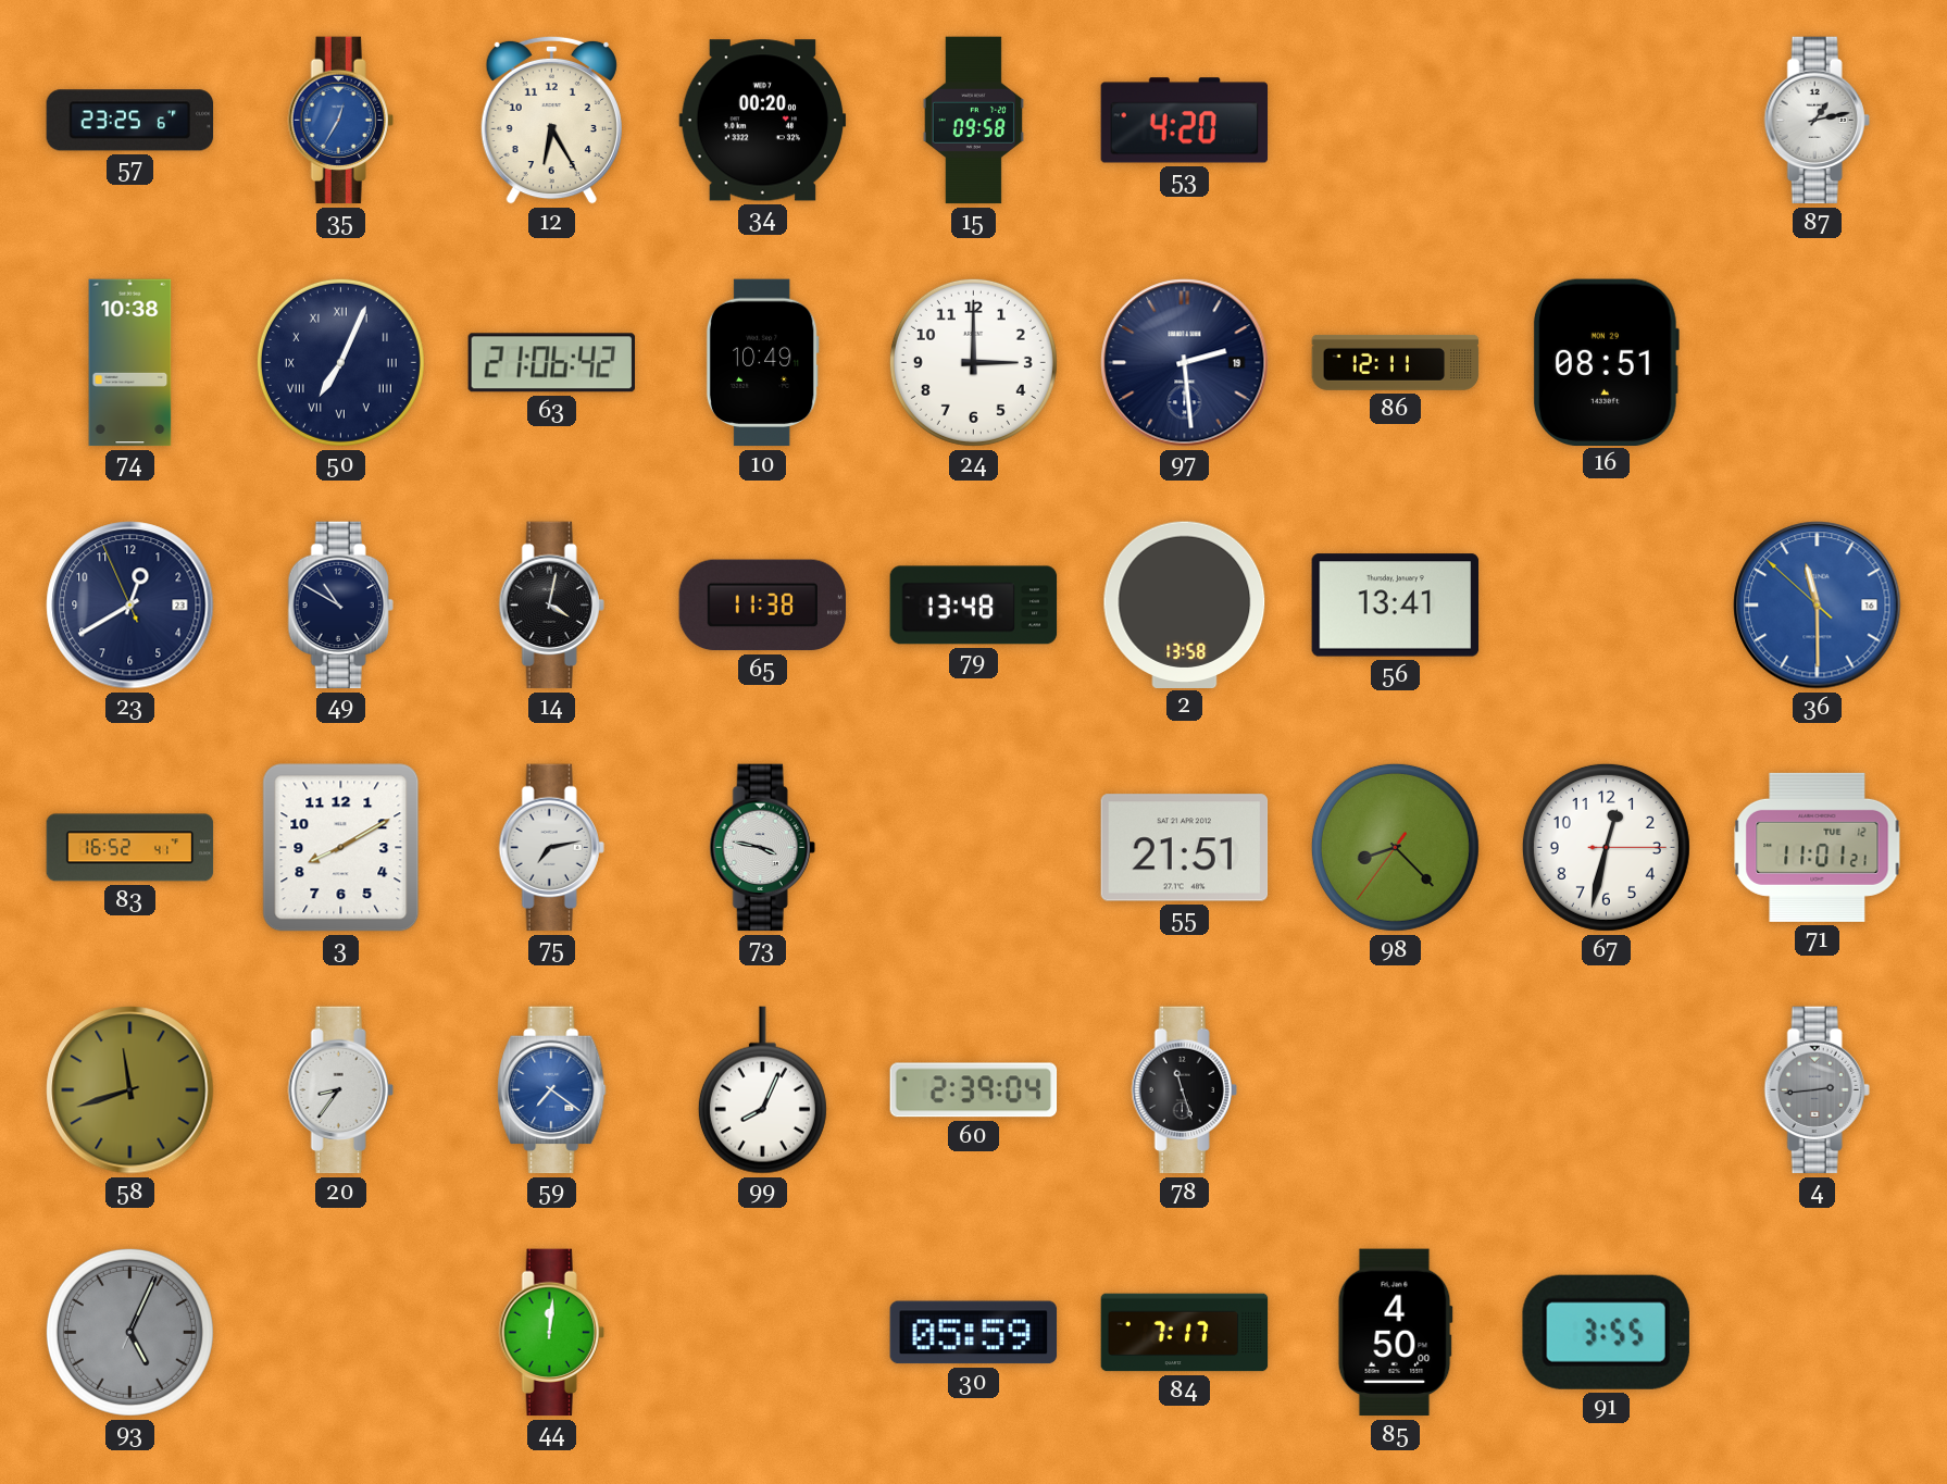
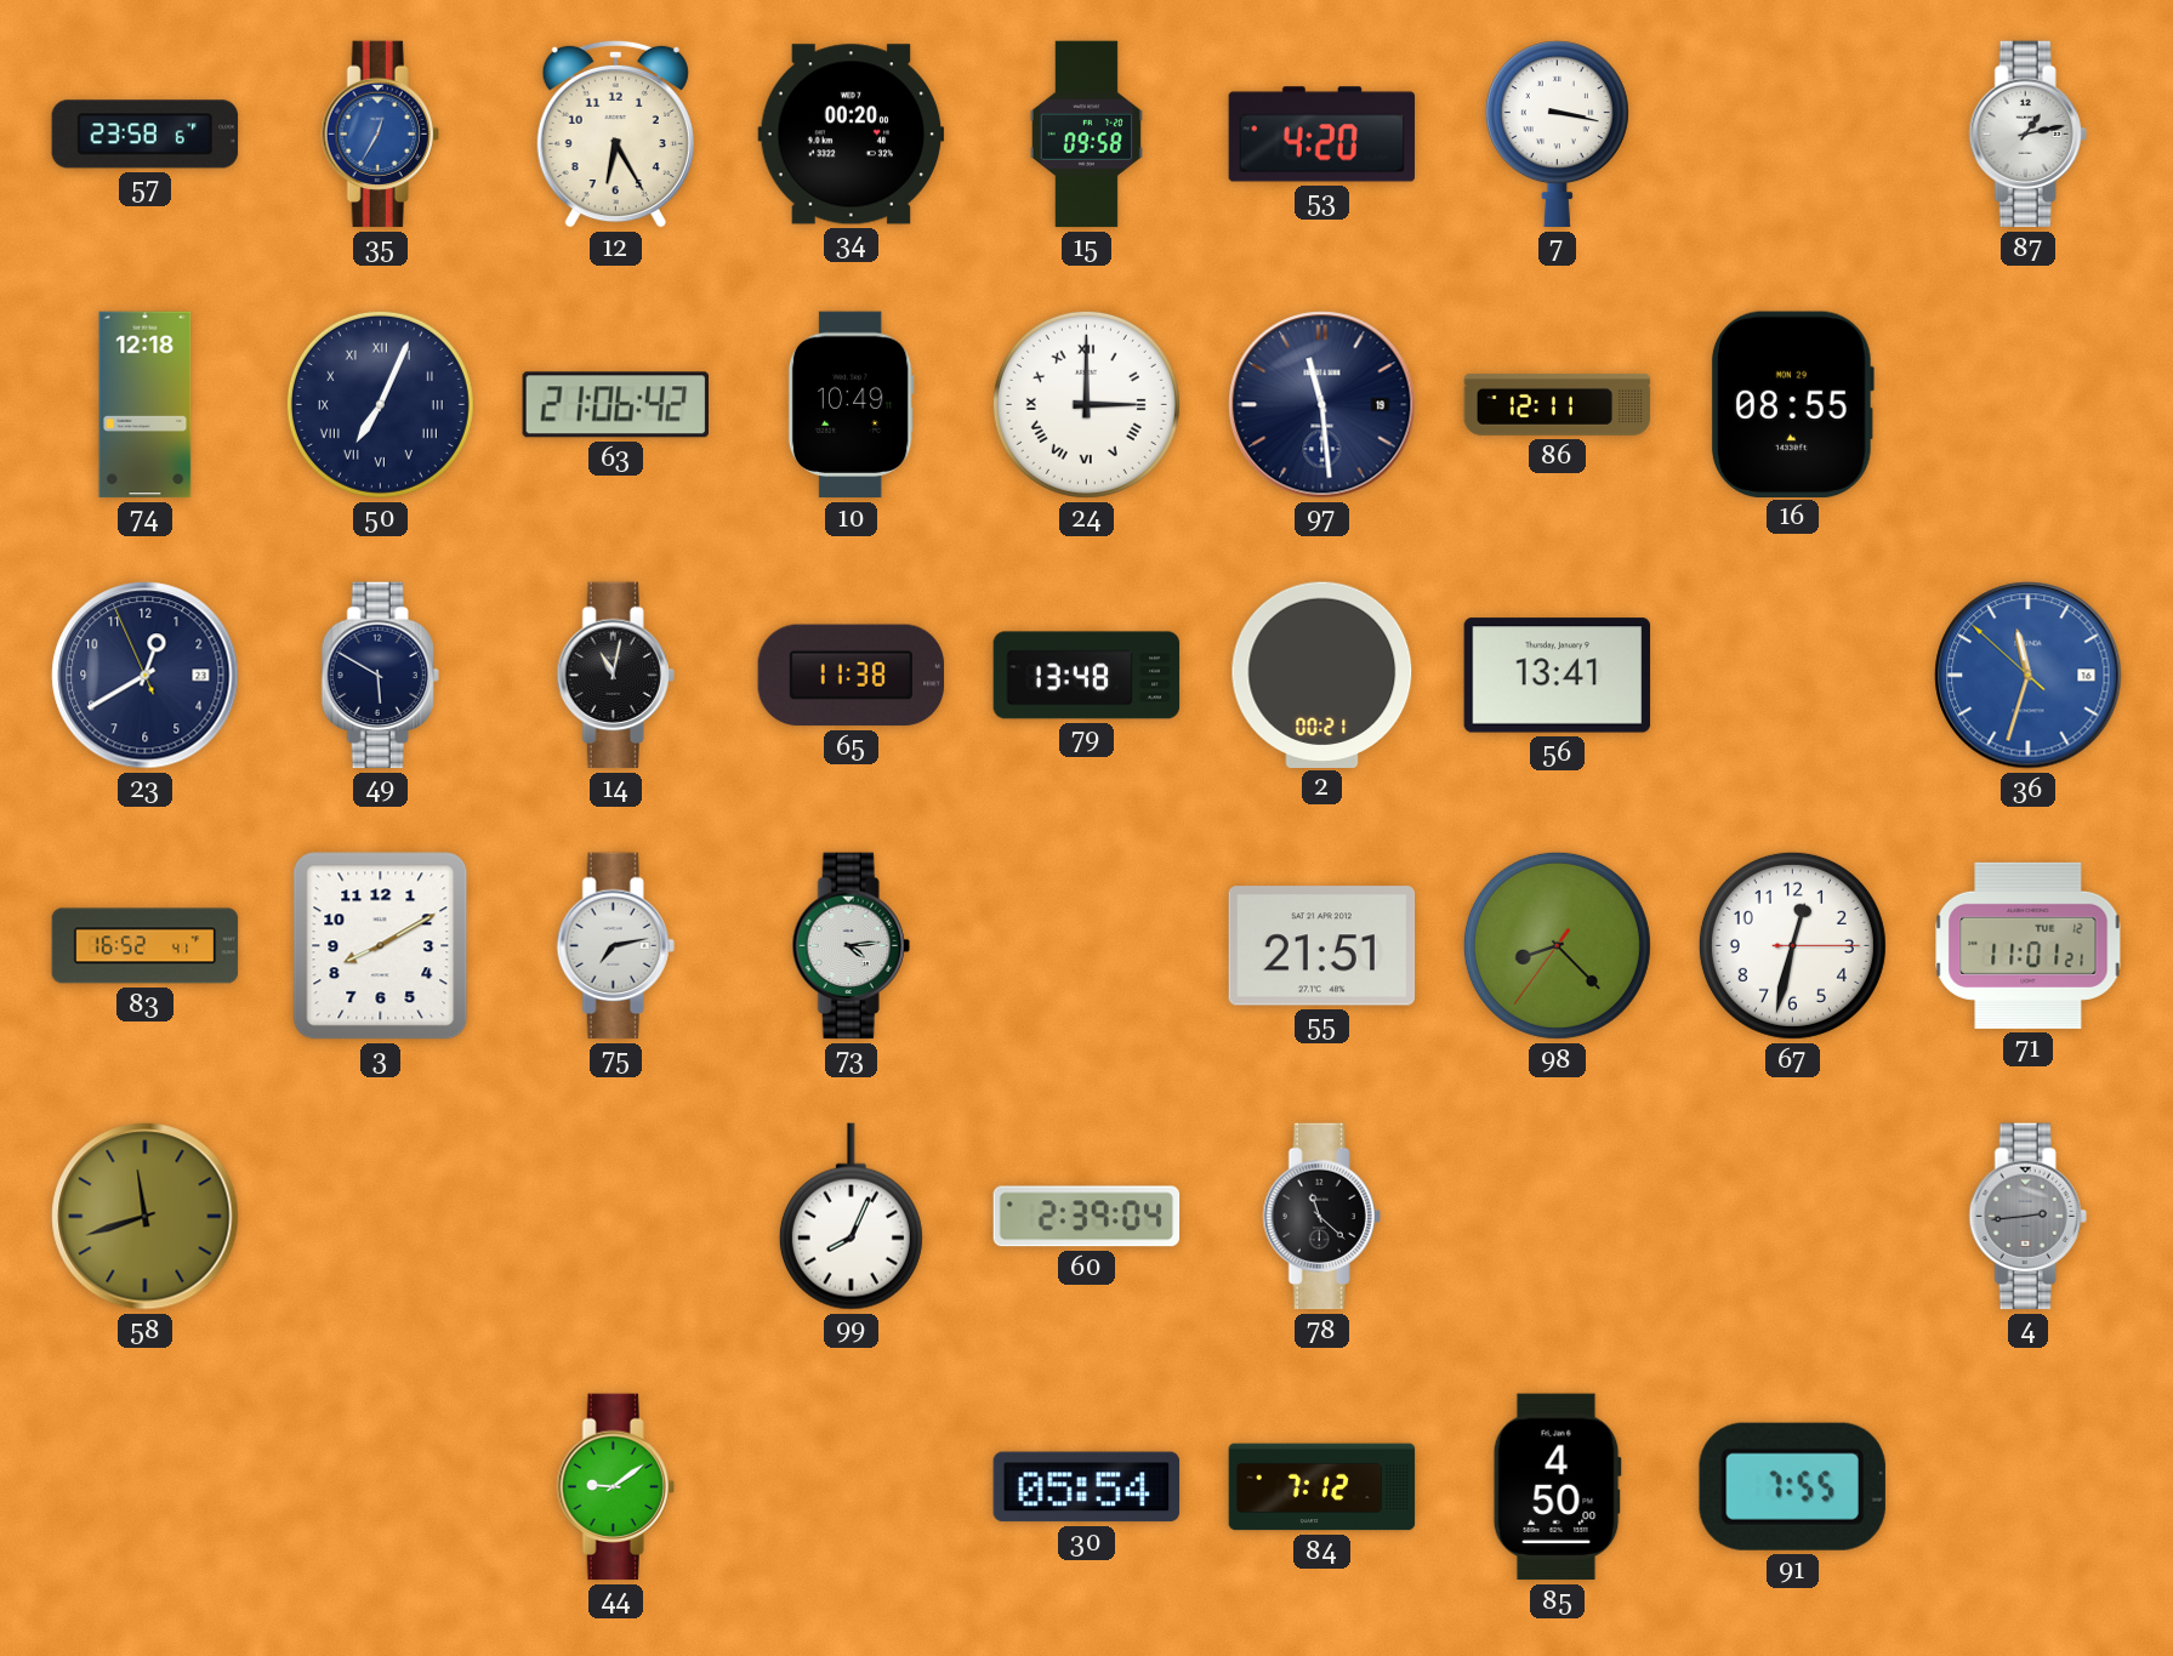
57: 23:25 -> 23:58
7: none -> 3:17
74: 10:38 -> 12:18
24 numerals: Arabic -> Roman
97: 2:29 -> 11:29
16: 08:51 -> 08:55
49: 10:50 -> 5:50
14: 4:02 -> 11:02
2: 13:58 -> 00:21
36: 11:29 -> 11:32
73: 3:47 -> 4:14
20: 8:36 -> none
59: 7:21 -> none
78: 11:27 -> 11:22
93: 5:04 -> none
44: 12:01 -> 9:09
30: 05:59 -> 05:54
84: 7:17 -> 7:12
91: 3:55 -> 7:55
